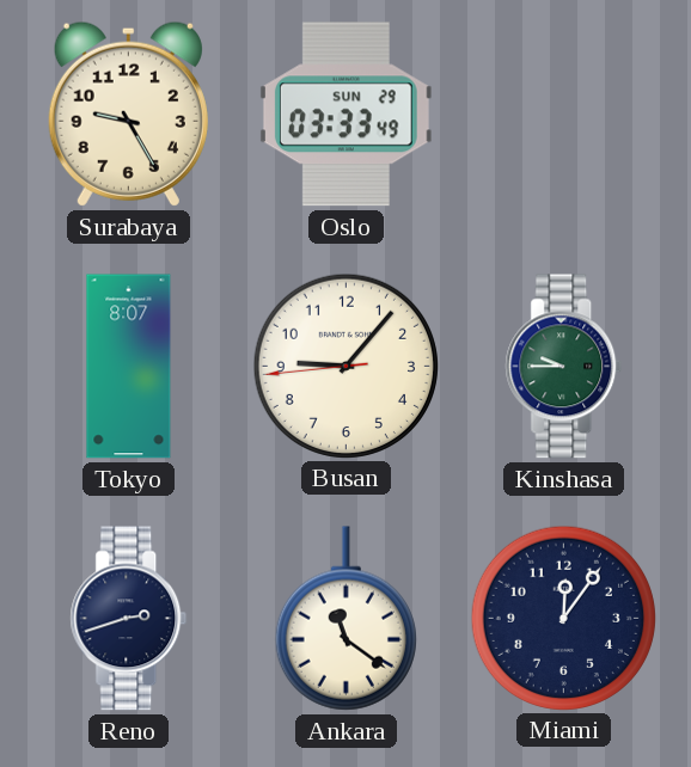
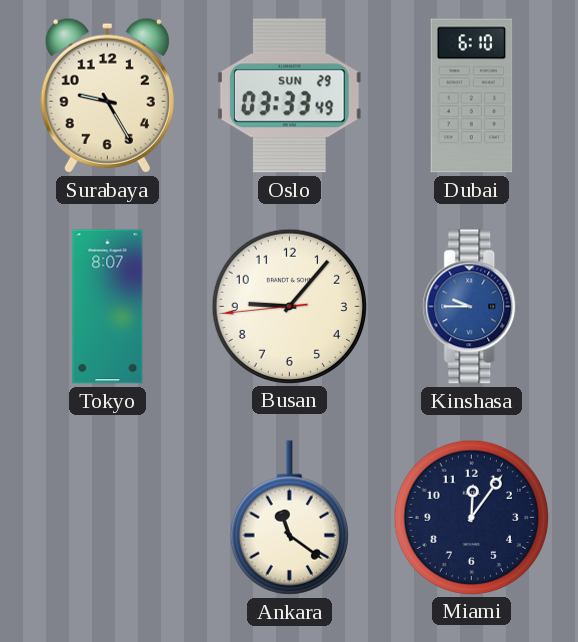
Dubai: none -> 6:10
Kinshasa dial: green -> blue
Reno: 2:42 -> none
